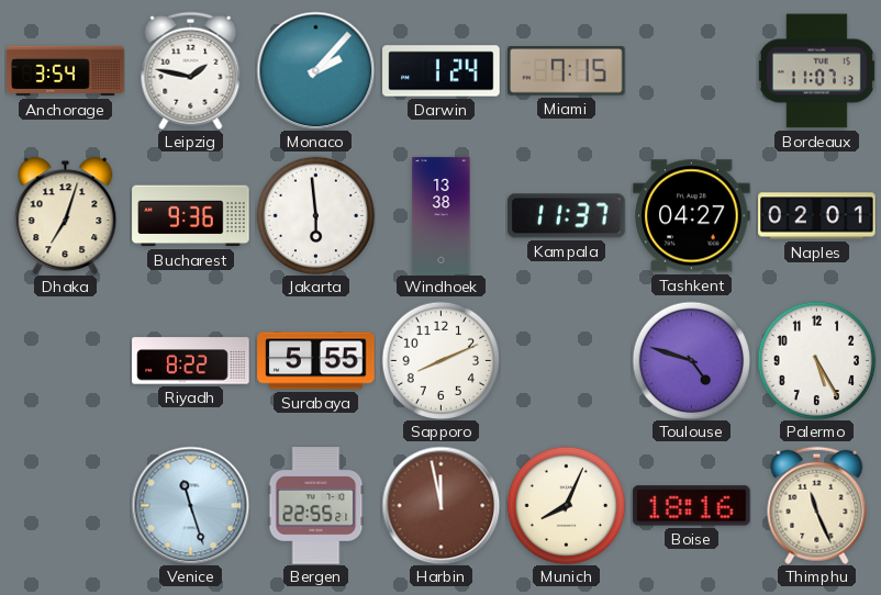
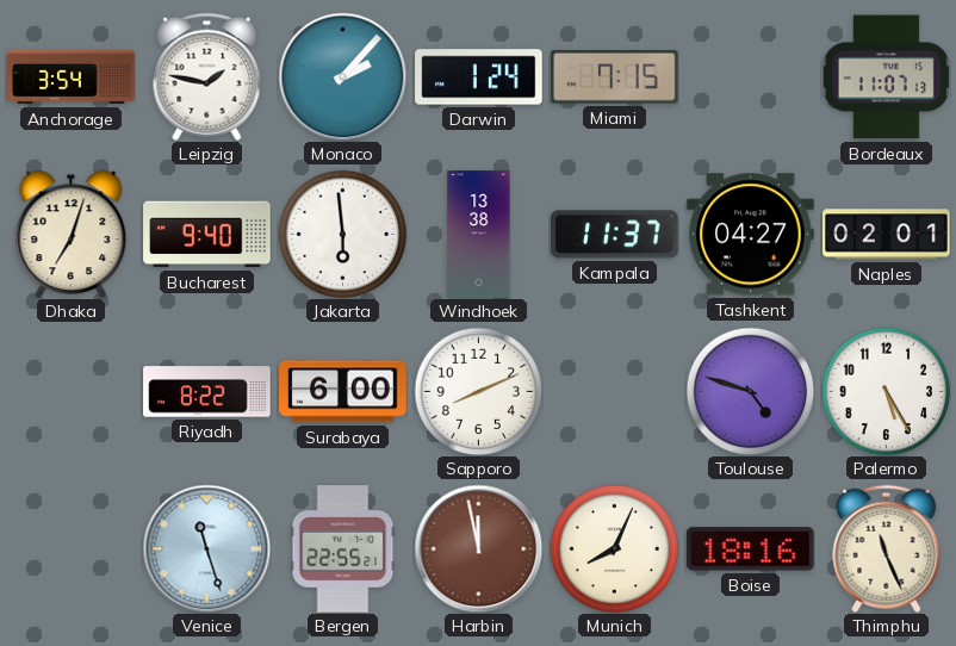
Bucharest: 9:36 -> 9:40
Surabaya: 5:55 -> 6:00
